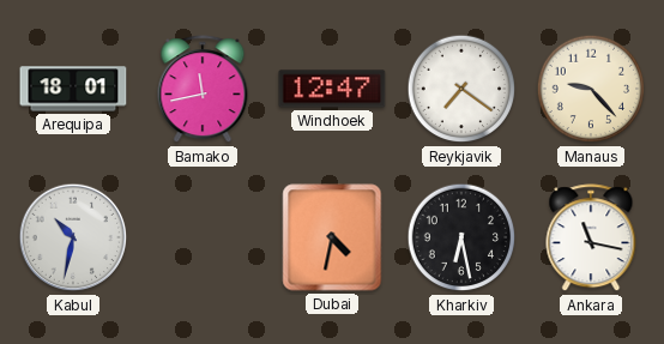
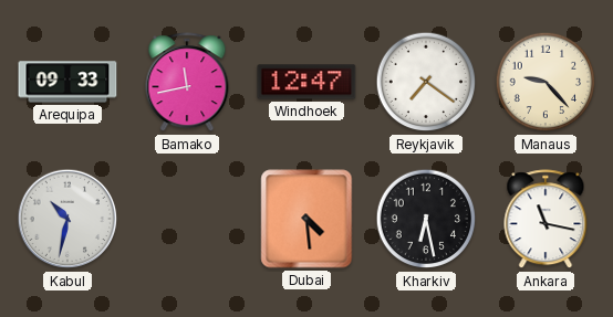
Arequipa: 18:01 -> 09:33
Dubai: 4:32 -> 4:29
